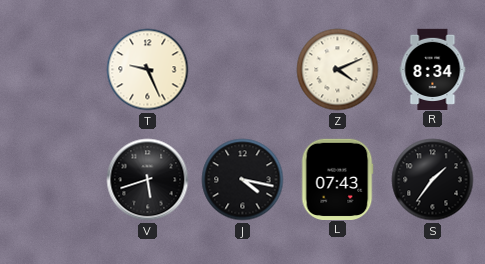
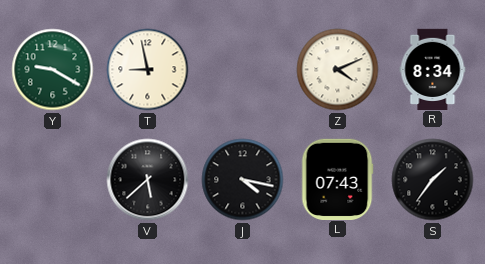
Y: none -> 9:20
T: 9:26 -> 8:58
V: 5:42 -> 5:38
